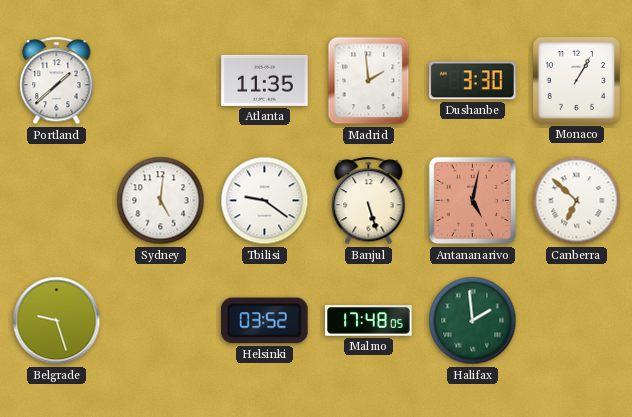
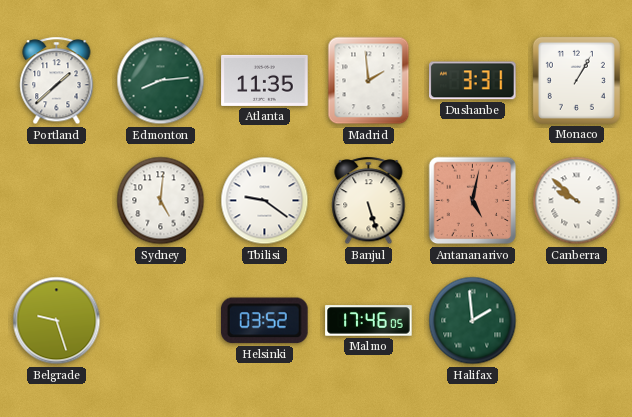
Edmonton: none -> 8:14
Dushanbe: 3:30 -> 3:31
Canberra: 6:52 -> 9:52
Malmo: 17:48 -> 17:46
